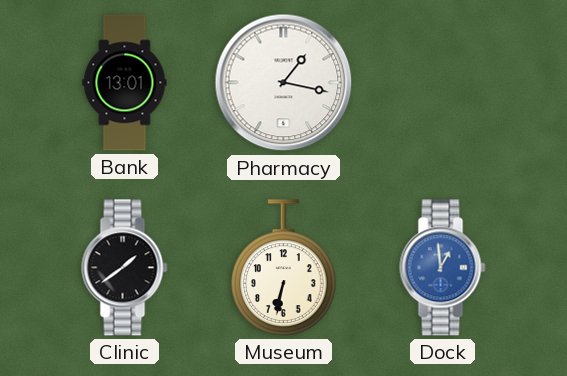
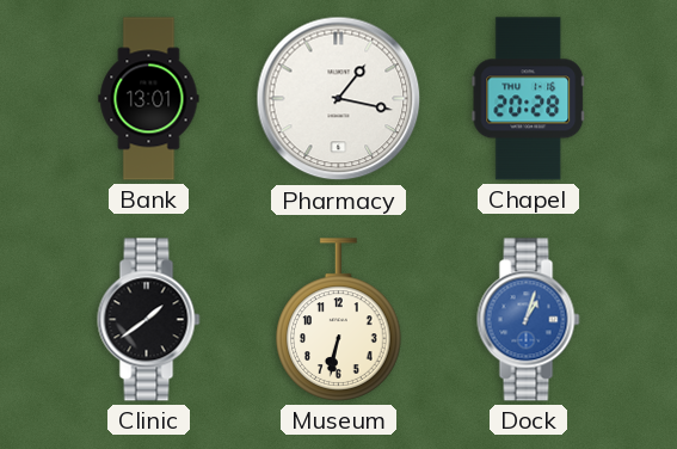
Chapel: none -> 20:28
Dock: 12:59 -> 1:03
